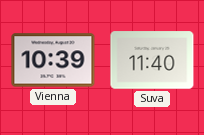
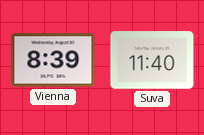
Vienna: 10:39 -> 8:39
